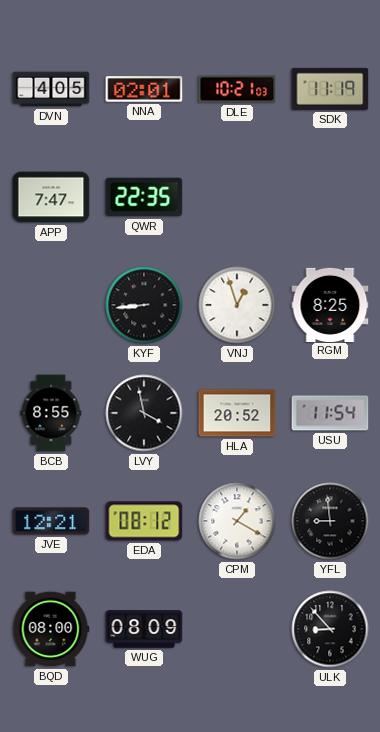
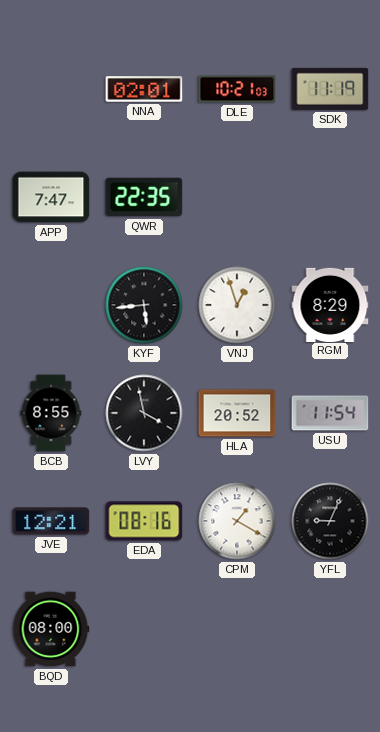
DVN: 4:05 -> none
KYF: 8:44 -> 5:44
RGM: 8:25 -> 8:29
EDA: 08:12 -> 08:16
YFL: 8:59 -> 9:04
WUG: 08:09 -> none
ULK: 8:53 -> none
